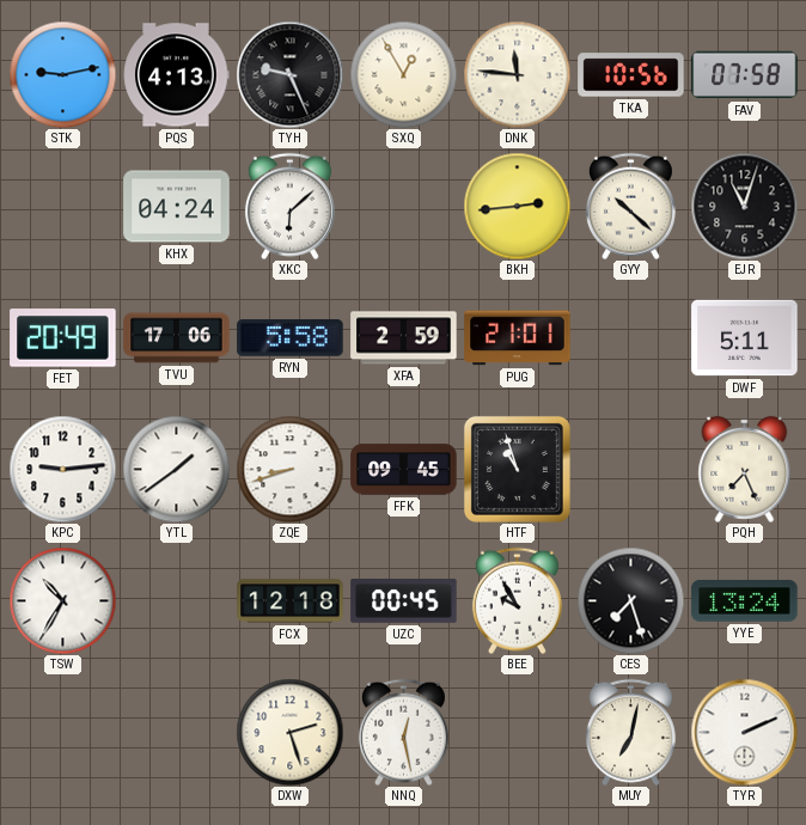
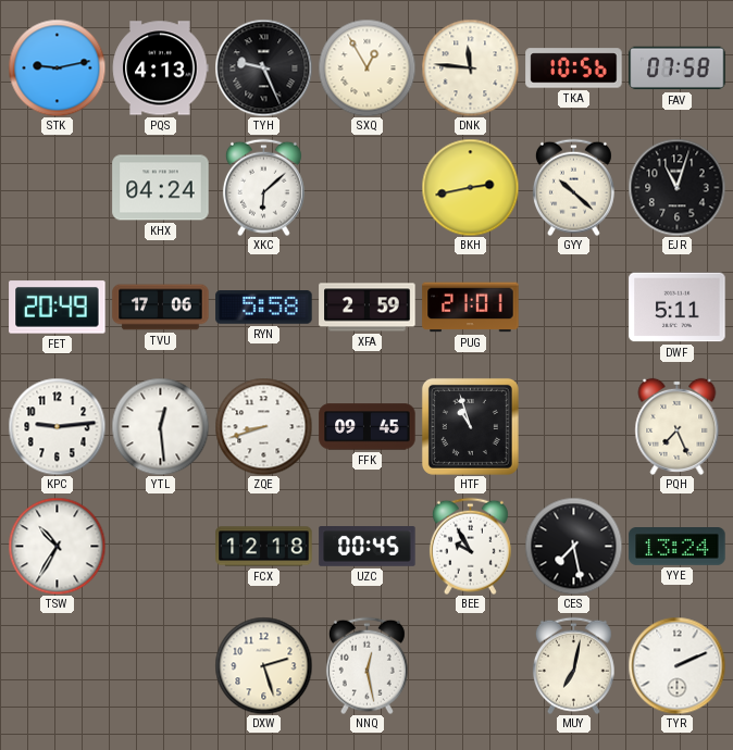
BKH: 2:44 -> 2:43
YTL: 1:39 -> 12:29
CES: 7:27 -> 7:28
